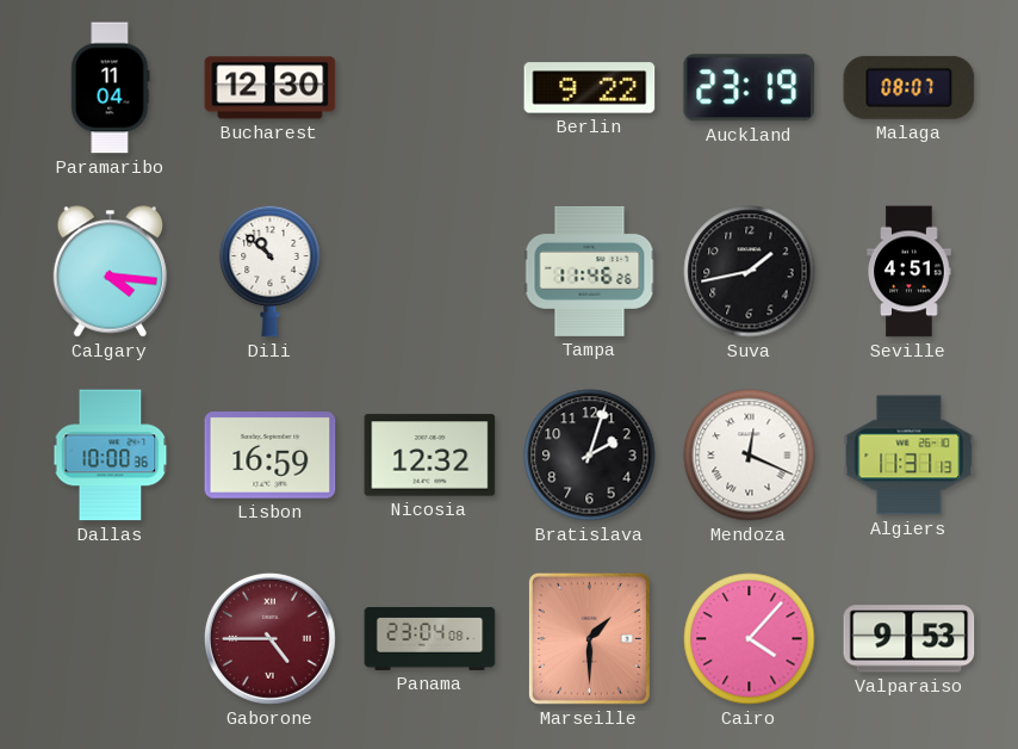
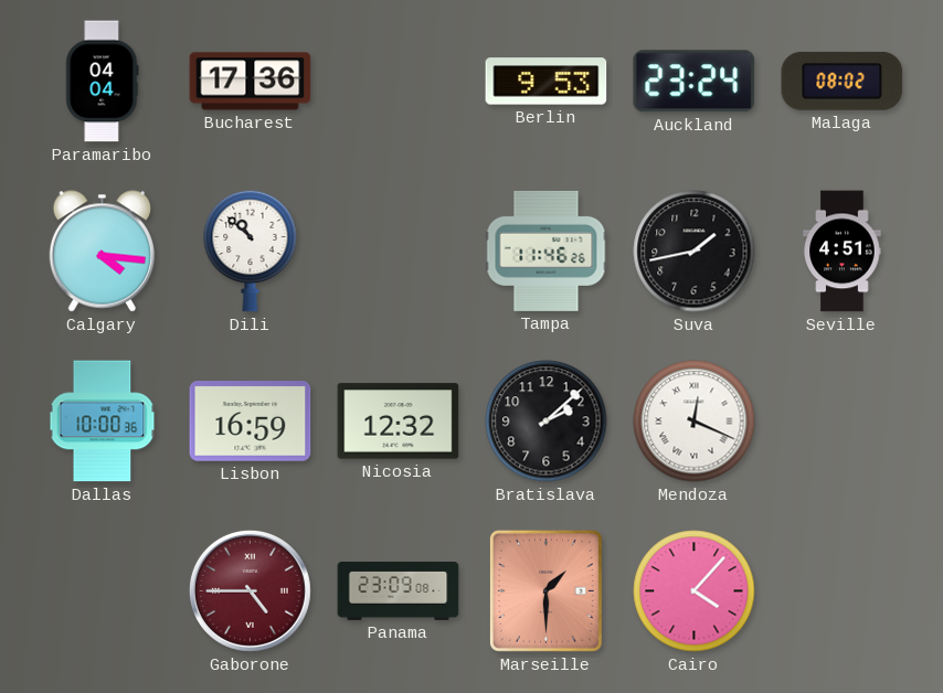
Paramaribo: 11:04 -> 04:04
Bucharest: 12:30 -> 17:36
Berlin: 9:22 -> 9:53
Auckland: 23:19 -> 23:24
Malaga: 08:07 -> 08:02
Bratislava: 2:03 -> 2:08
Algiers: 11:31 -> none
Panama: 23:04 -> 23:09
Valparaiso: 9:53 -> none
